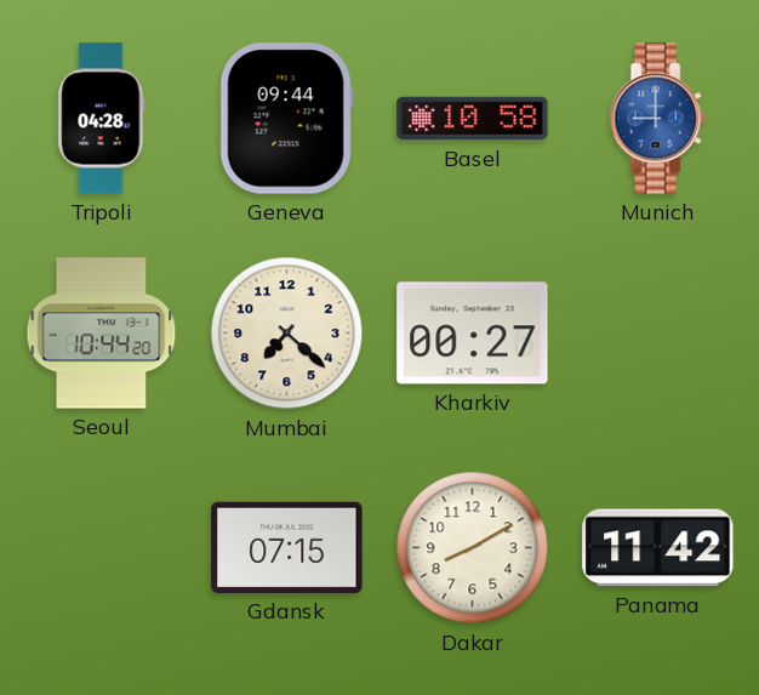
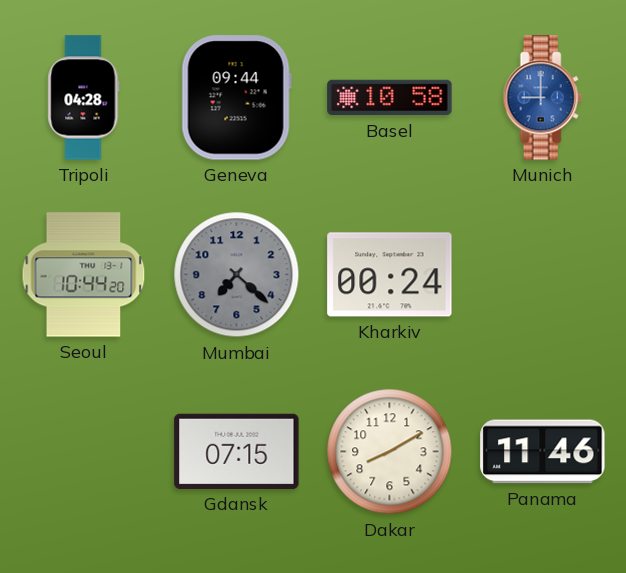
Mumbai dial: cream -> grey
Kharkiv: 00:27 -> 00:24
Panama: 11:42 -> 11:46
